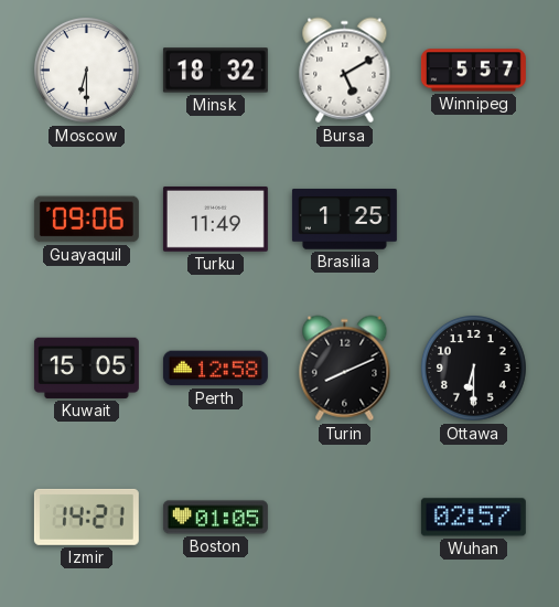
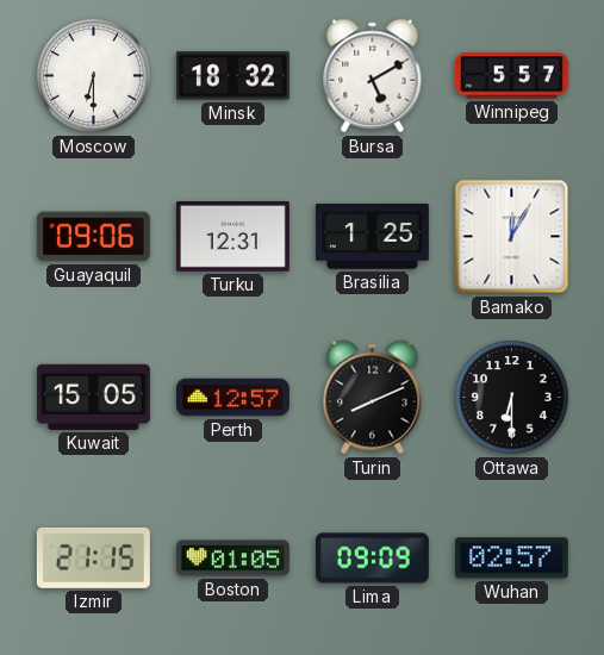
Turku: 11:49 -> 12:31
Bamako: none -> 12:05
Perth: 12:58 -> 12:57
Izmir: 14:21 -> 21:15
Lima: none -> 09:09
